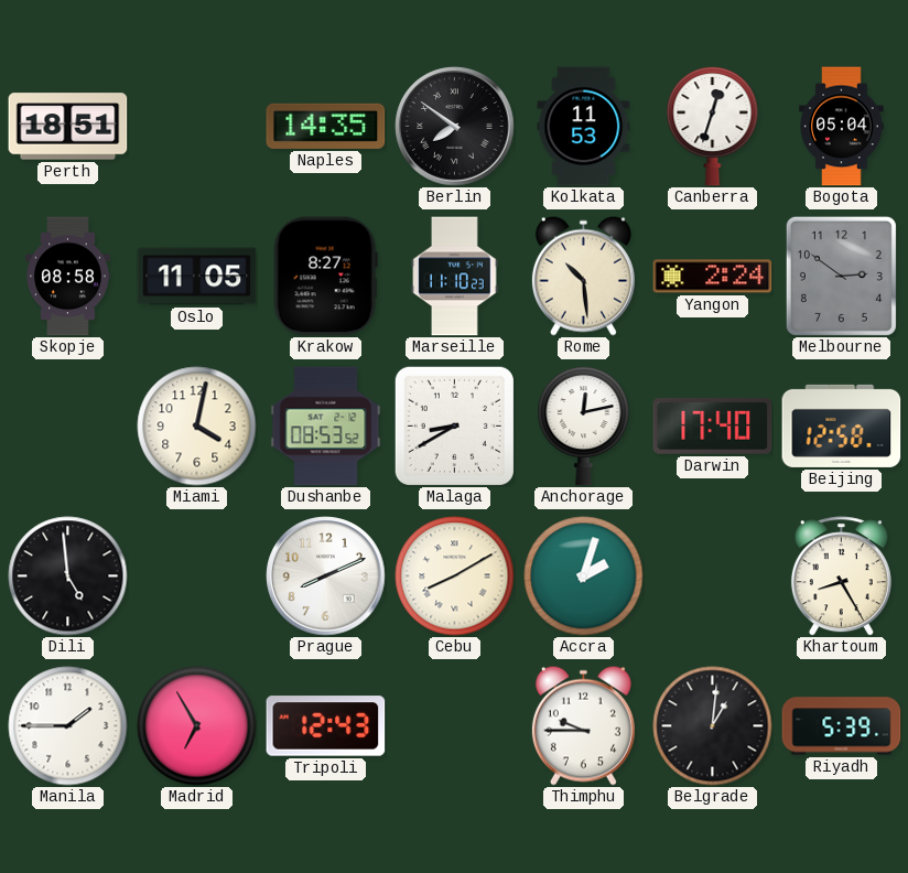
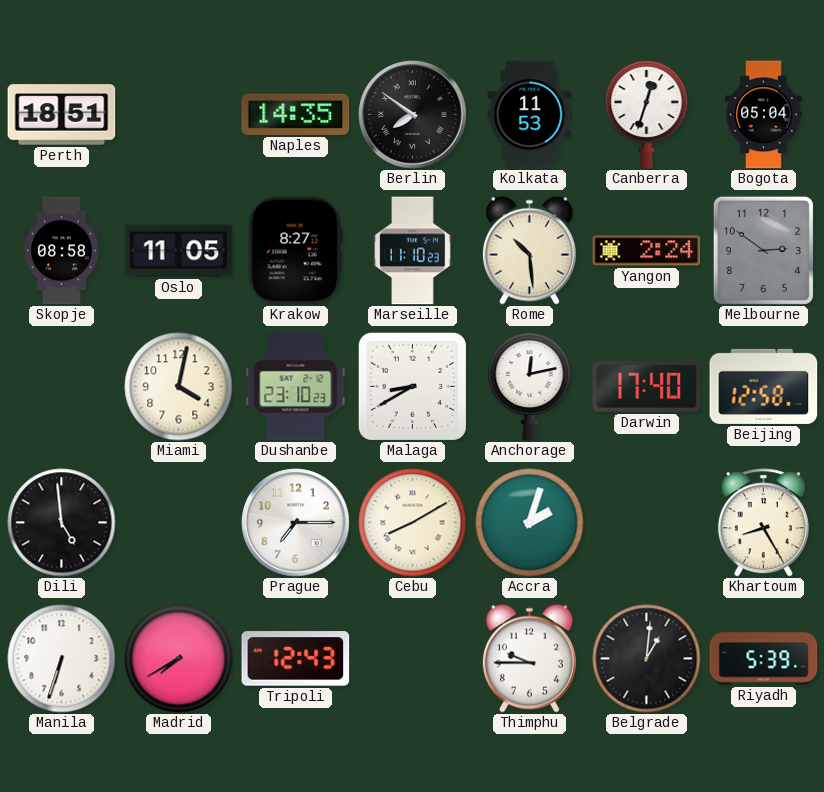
Dushanbe: 08:53 -> 23:10
Prague: 8:11 -> 7:15
Manila: 1:45 -> 6:33
Madrid: 6:55 -> 7:40
